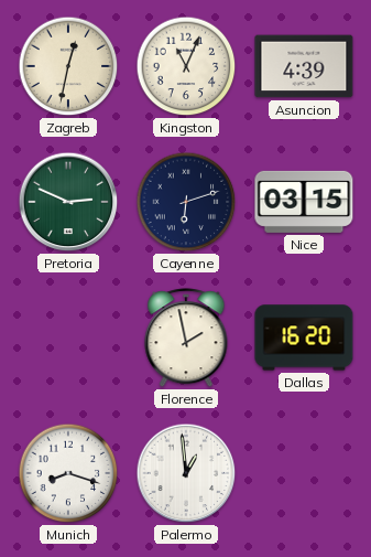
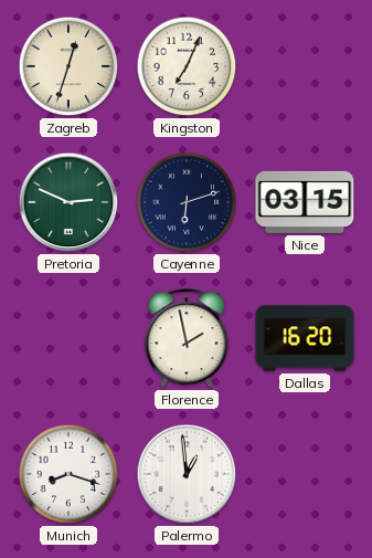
Zagreb: 12:32 -> 12:33
Kingston: 11:04 -> 7:04
Asuncion: 4:39 -> none
